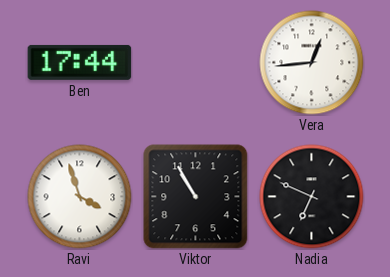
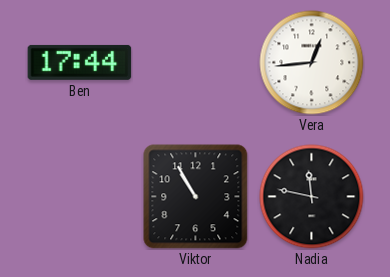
Ravi: 3:57 -> none
Nadia: 6:49 -> 11:47
